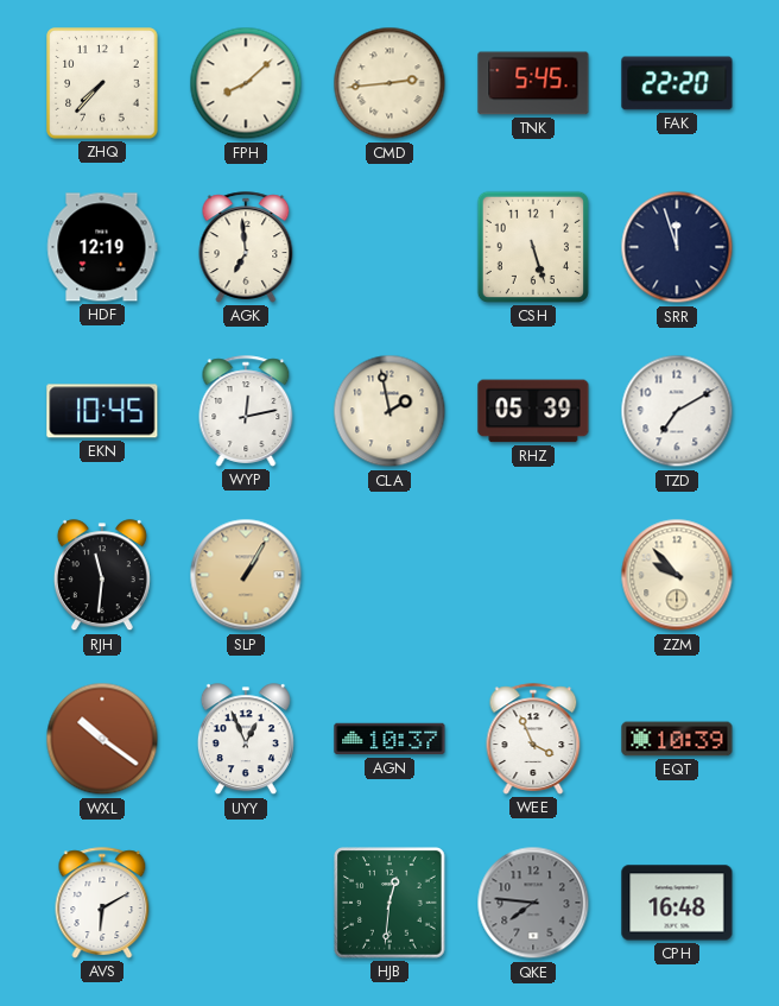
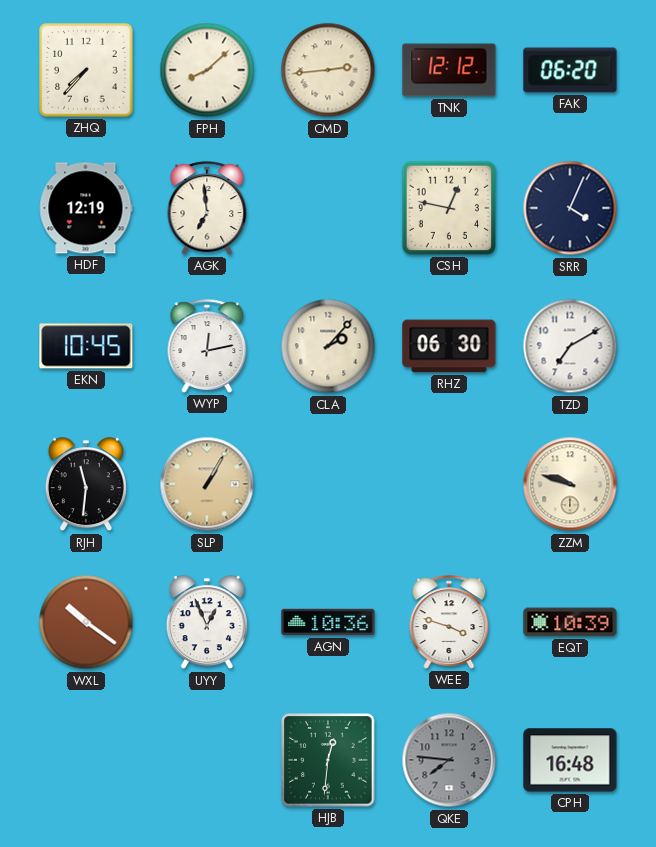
TNK: 5:45 -> 12:12
FAK: 22:20 -> 06:20
CSH: 5:27 -> 12:47
SRR: 11:57 -> 4:04
CLA: 1:58 -> 2:07
RHZ: 05:39 -> 06:30
ZZM: 9:53 -> 9:48
AGN: 10:37 -> 10:36
WEE: 3:56 -> 3:48
AVS: 6:10 -> none
